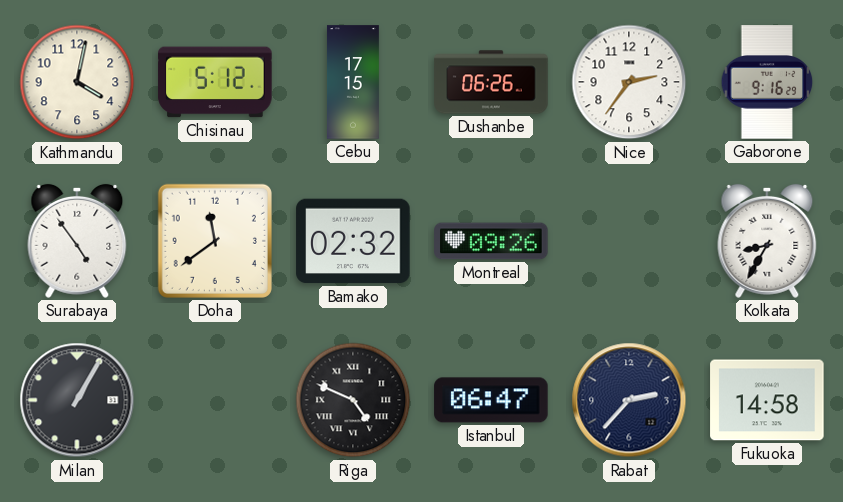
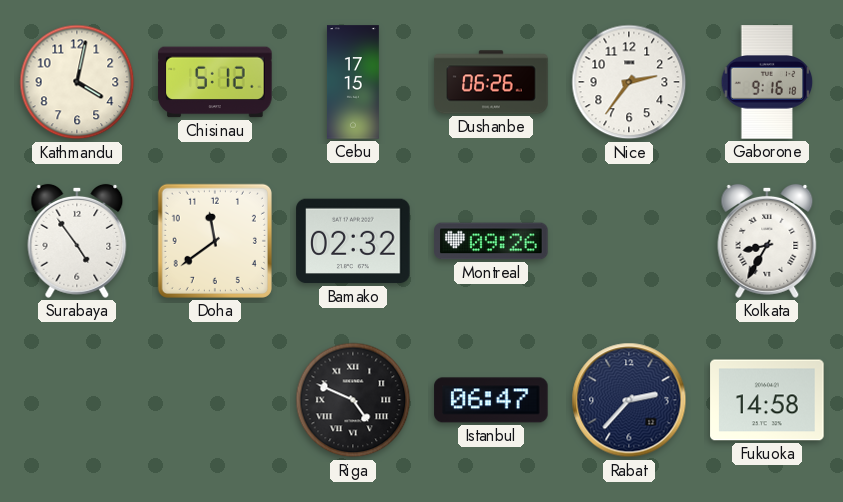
Gaborone: 9:16:29 -> 9:16:18
Milan: 1:05 -> none
